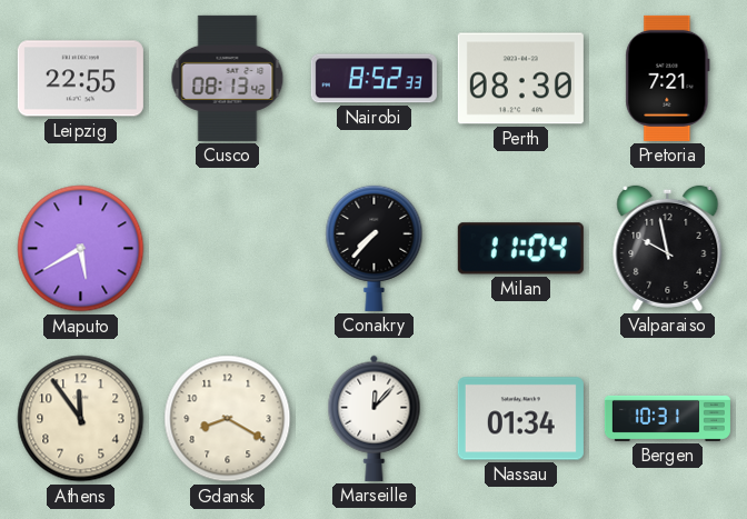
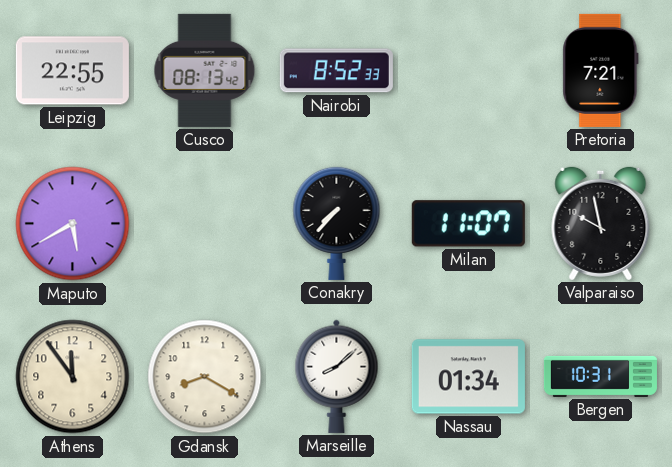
Perth: 08:30 -> none
Milan: 11:04 -> 11:07
Marseille: 12:07 -> 8:08
